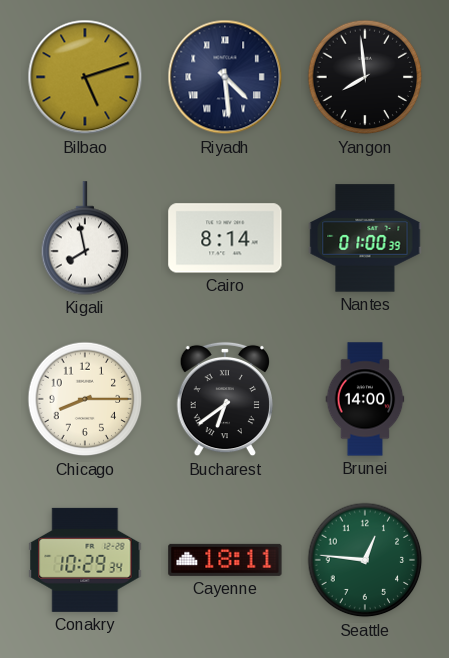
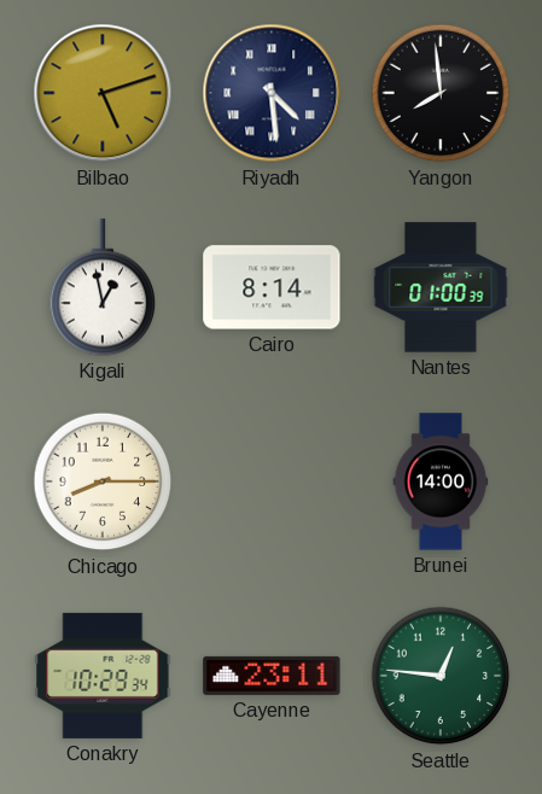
Kigali: 7:58 -> 12:58
Bucharest: 6:39 -> none
Cayenne: 18:11 -> 23:11
